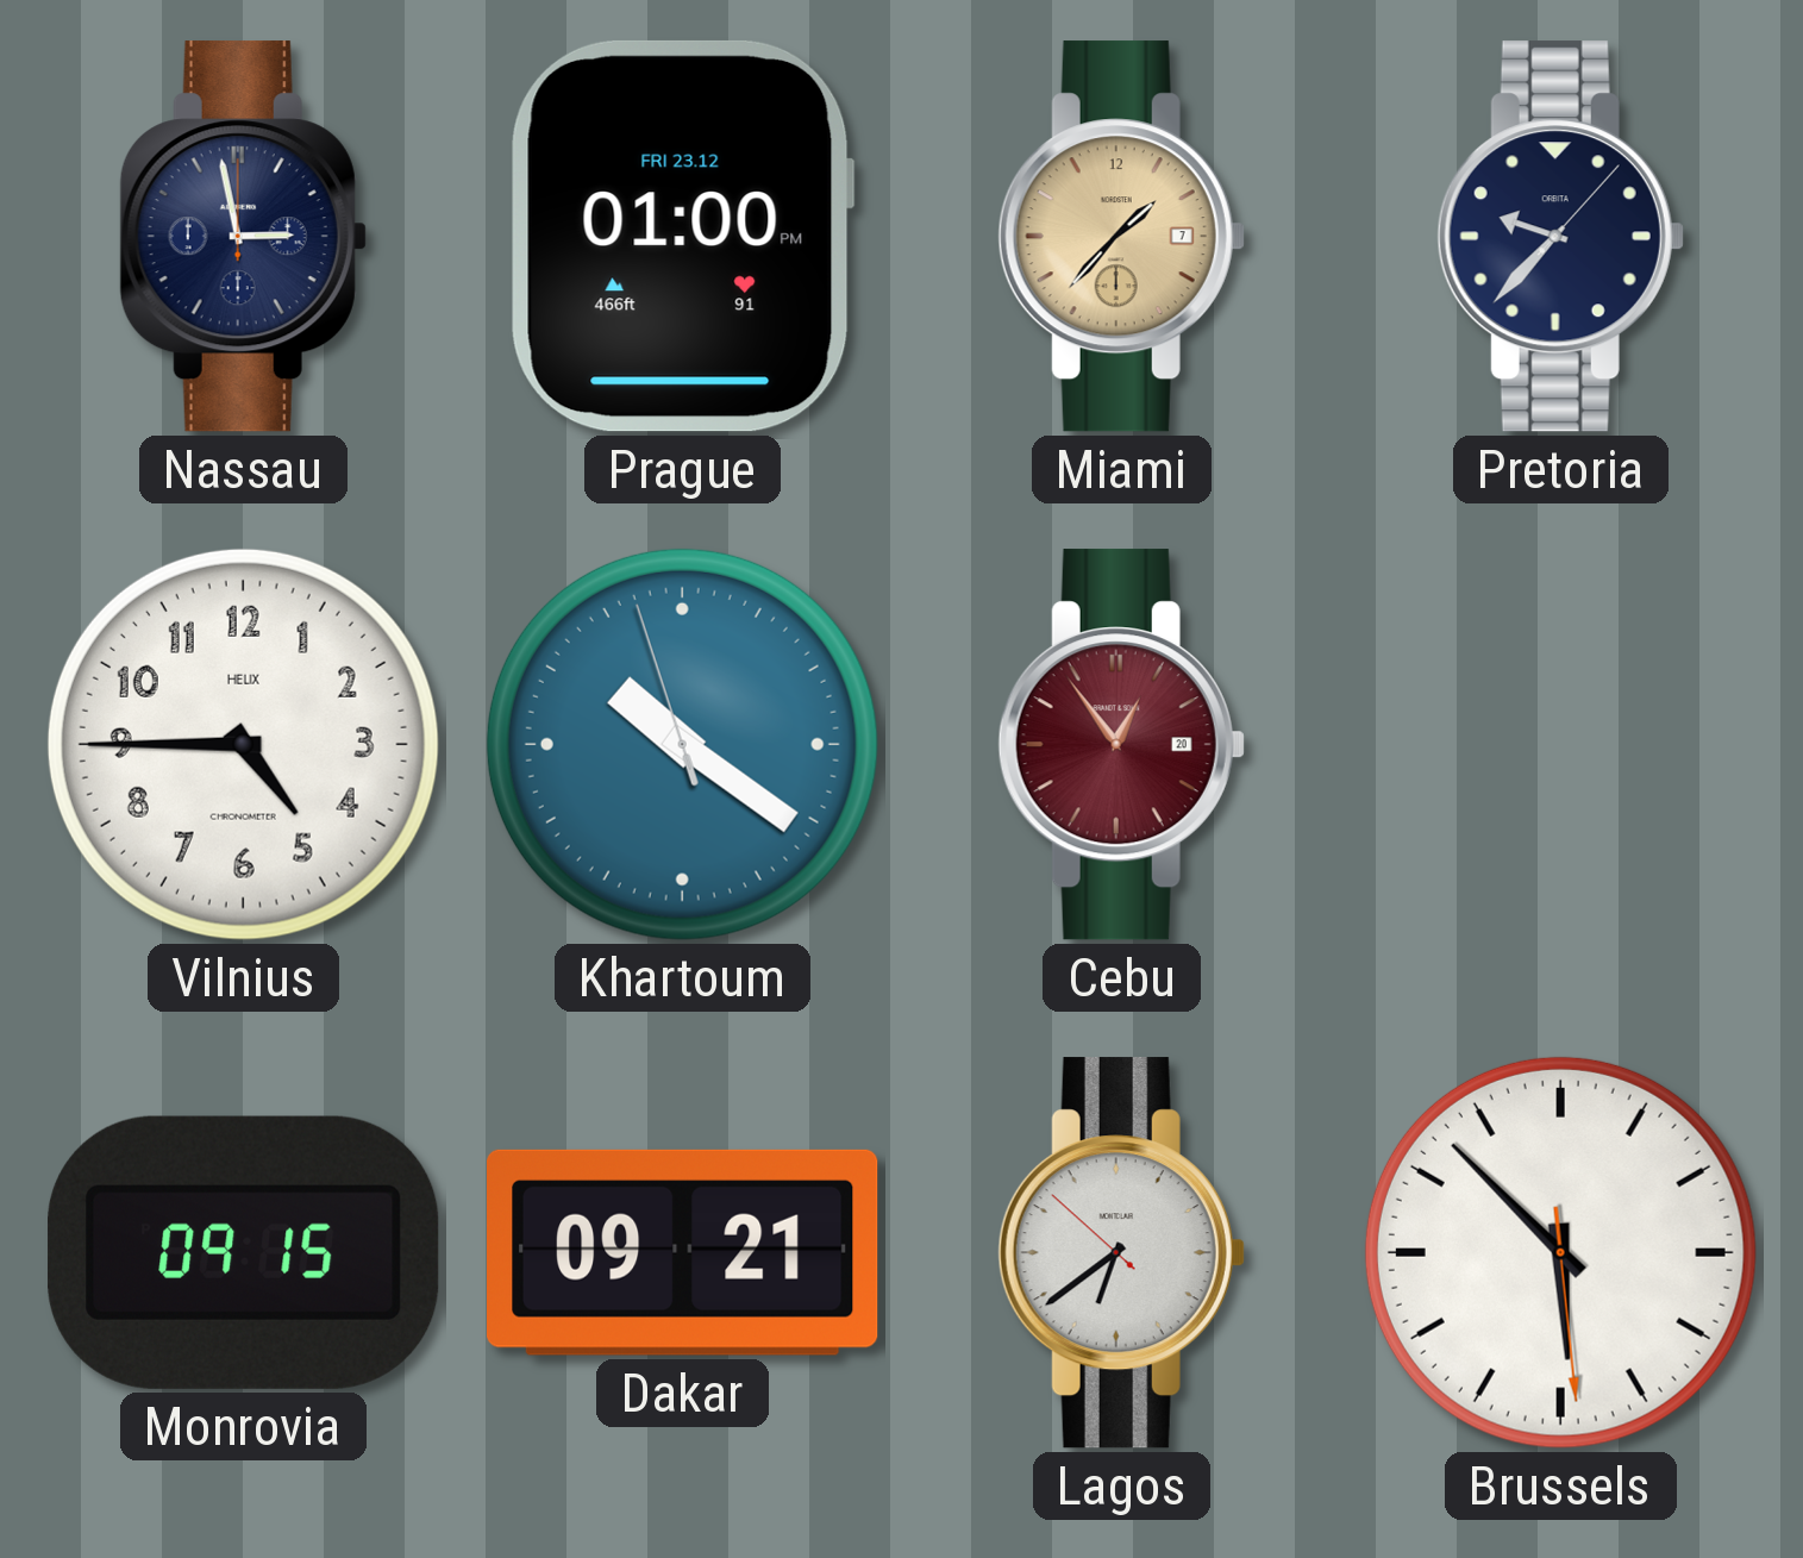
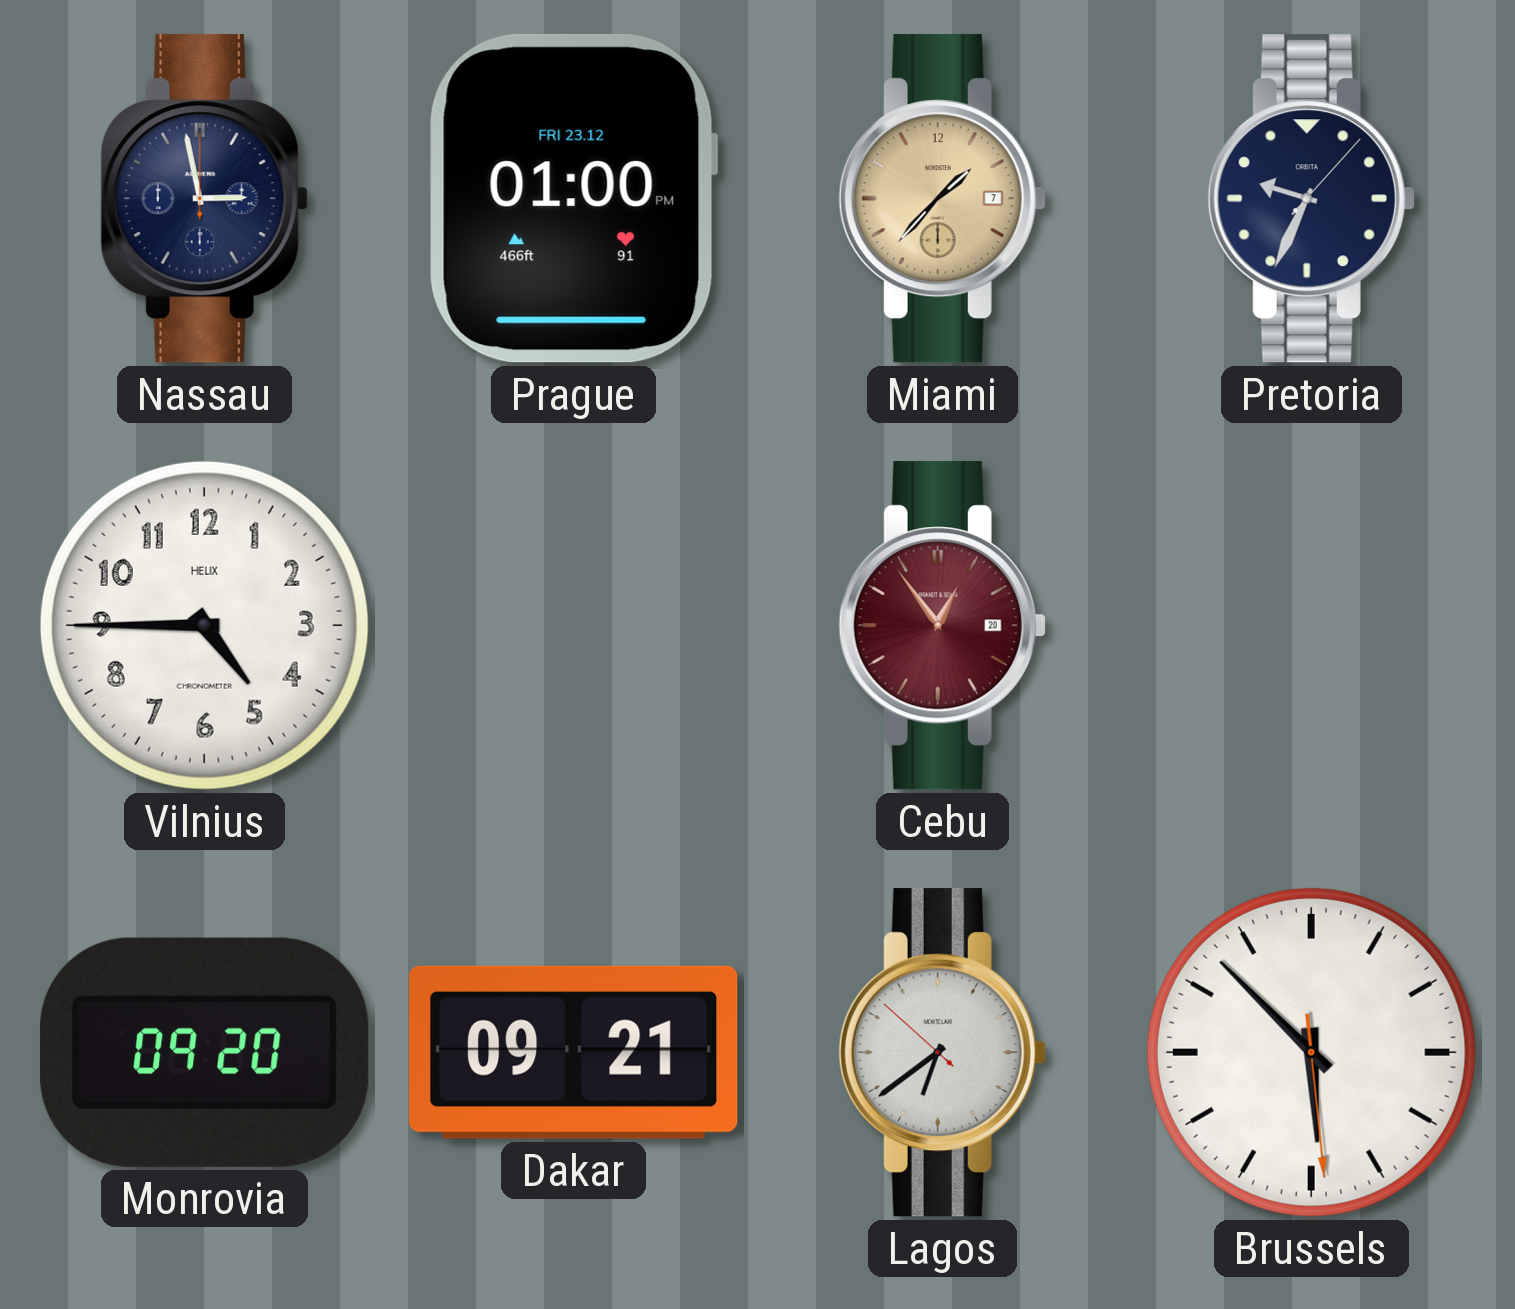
Pretoria: 9:37 -> 9:34
Khartoum: 10:20 -> none
Monrovia: 09:15 -> 09:20
